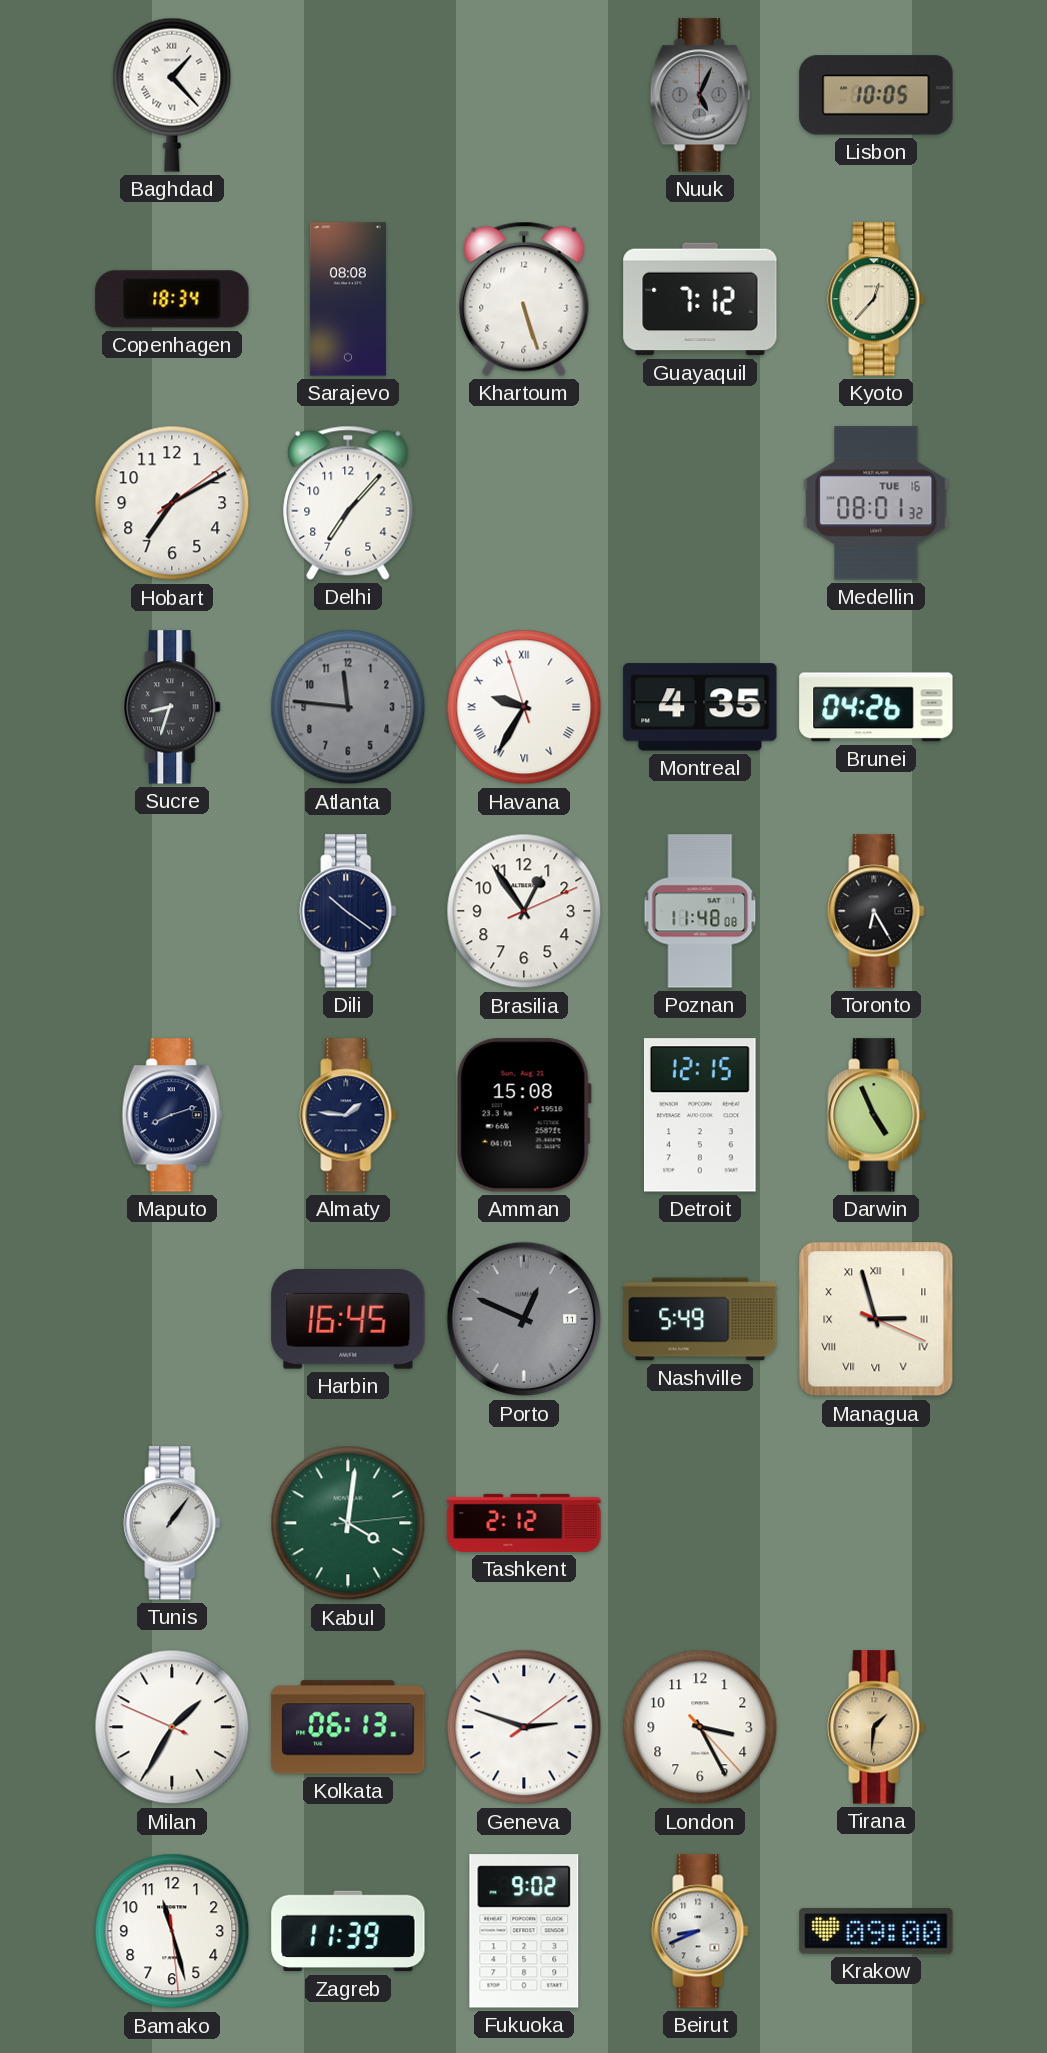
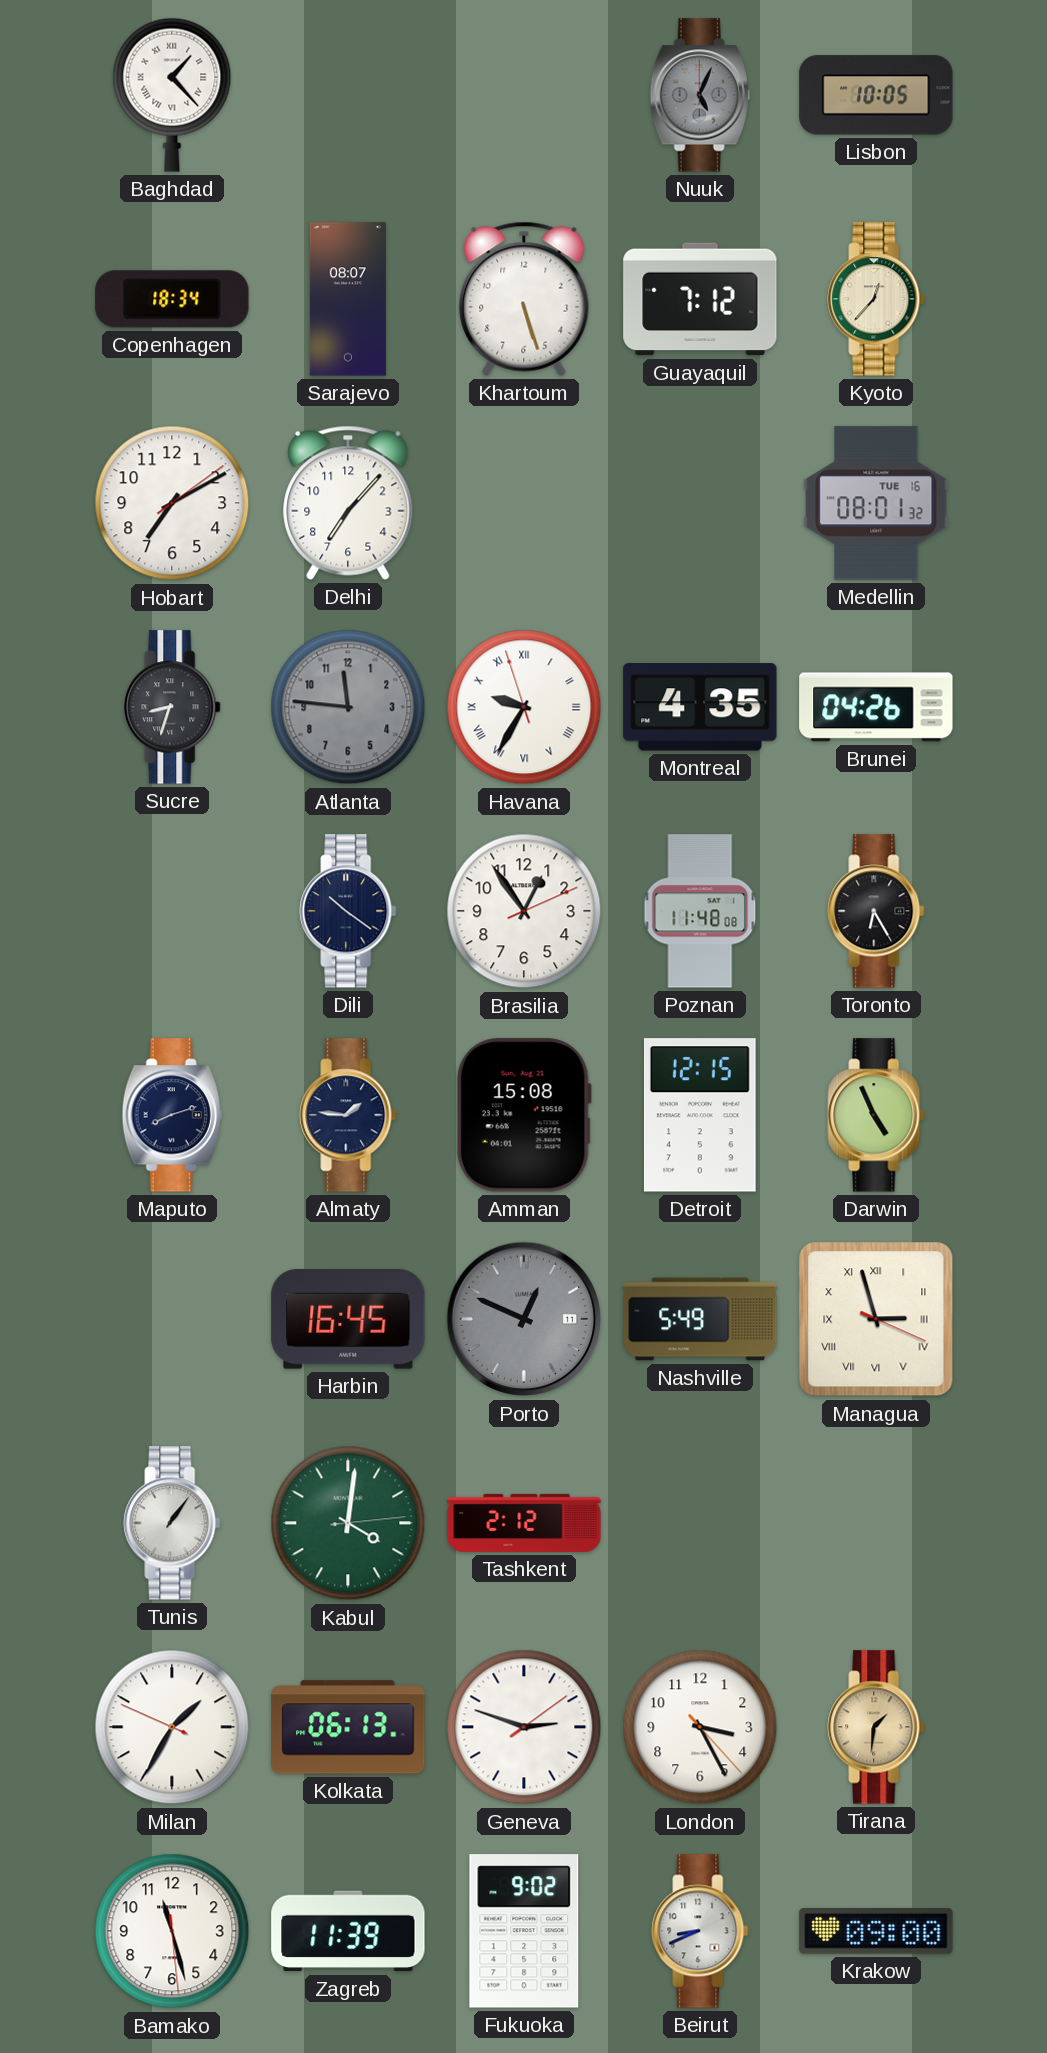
Sarajevo: 08:08 -> 08:07
